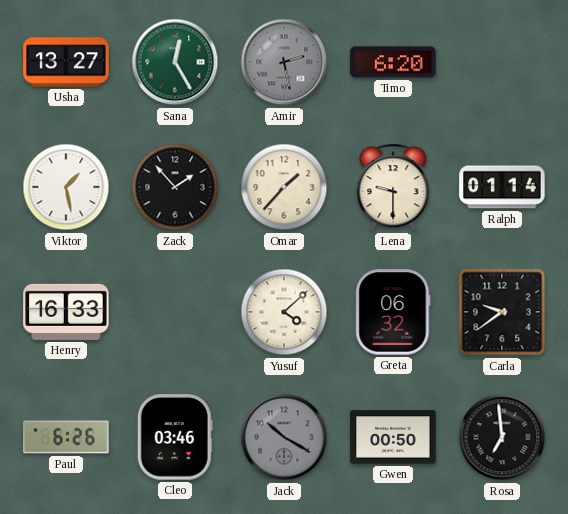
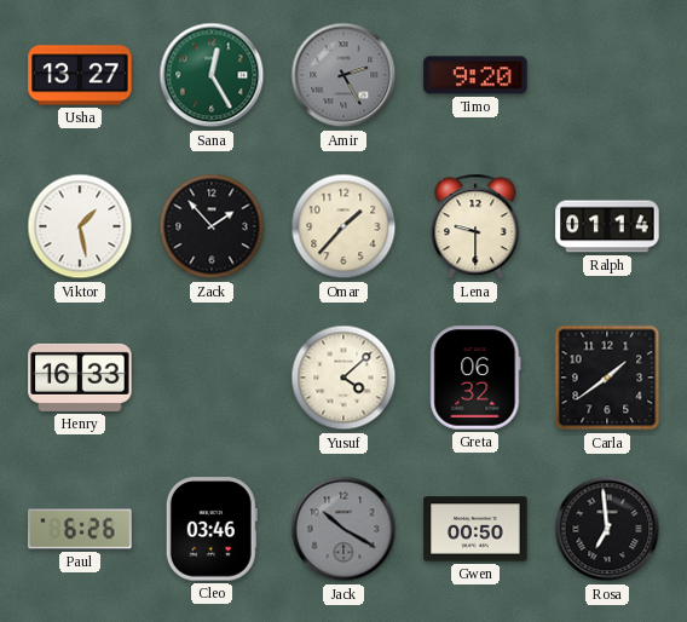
Amir: 2:28 -> 2:25
Timo: 6:20 -> 9:20
Carla: 9:39 -> 1:39
